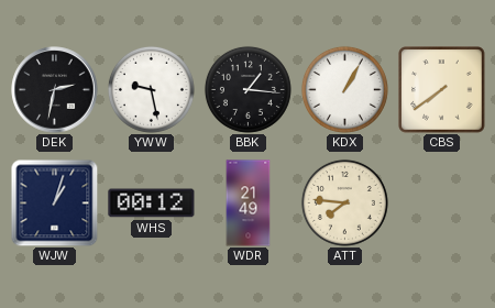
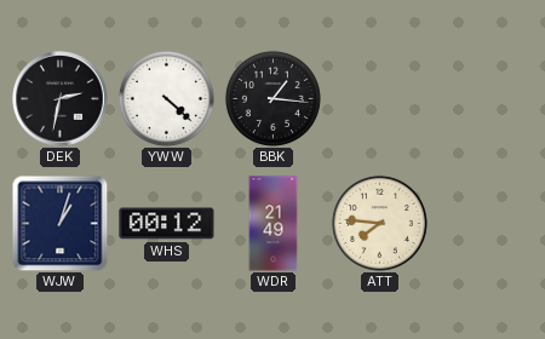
YWW: 9:28 -> 4:22
KDX: 1:05 -> none
CBS: 7:39 -> none
